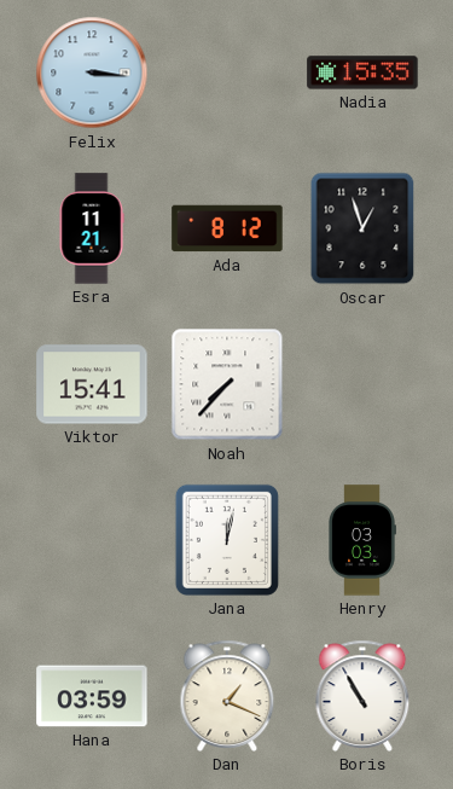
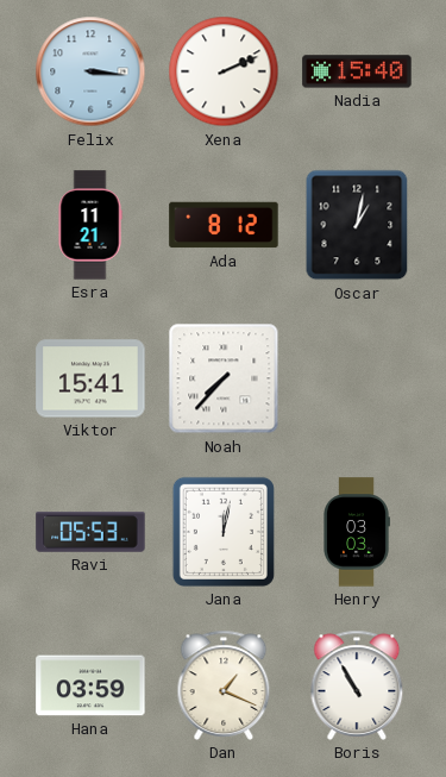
Xena: none -> 2:11
Nadia: 15:35 -> 15:40
Oscar: 12:57 -> 1:02
Ravi: none -> 05:53
